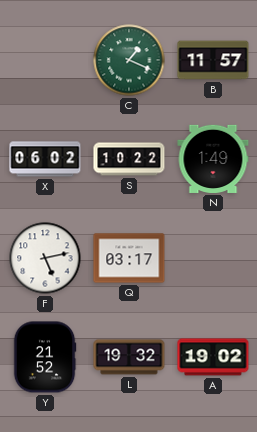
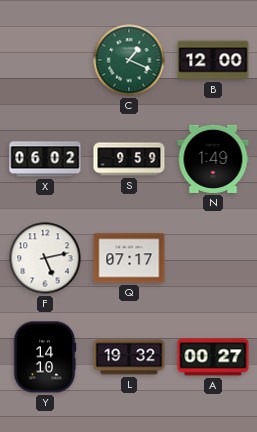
B: 11:57 -> 12:00
S: 10:22 -> 9:59
Q: 03:17 -> 07:17
Y: 21:52 -> 14:10
A: 19:02 -> 00:27
